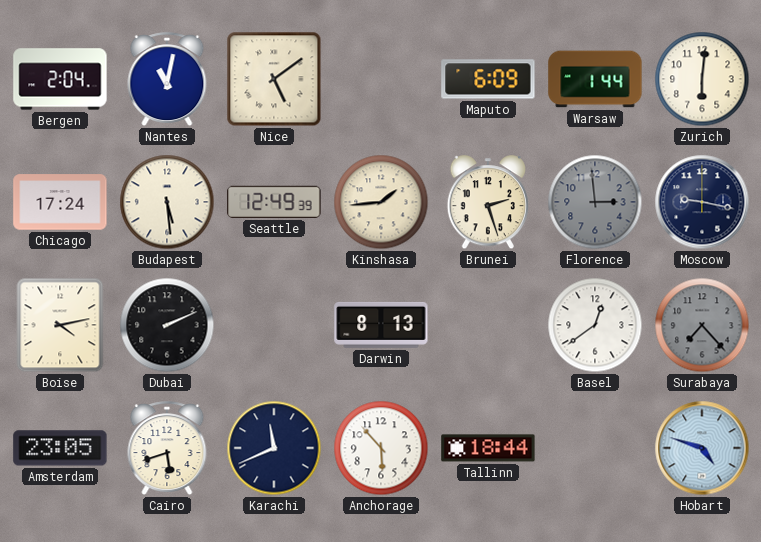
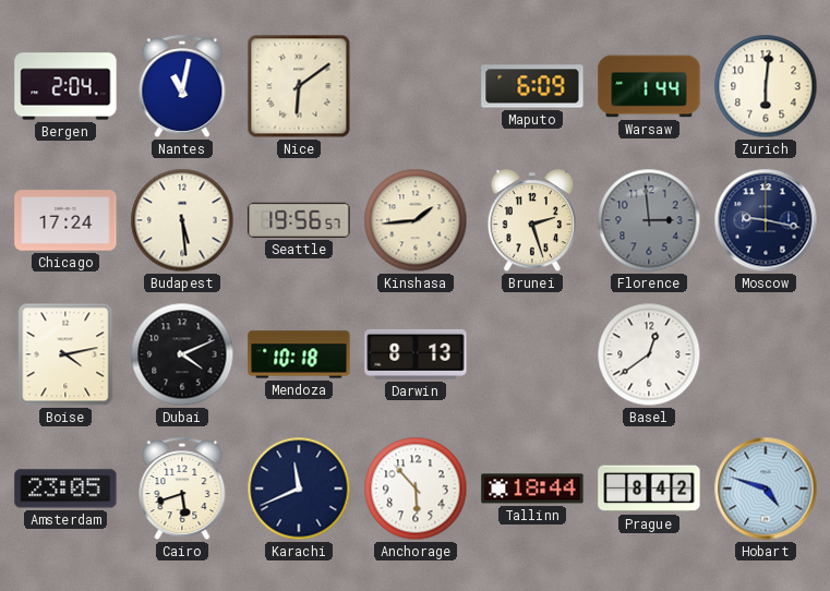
Nice: 5:09 -> 6:09
Seattle: 12:49 -> 19:56
Dubai: 2:11 -> 4:11
Mendoza: none -> 10:18
Surabaya: 7:23 -> none
Prague: none -> 8:42
